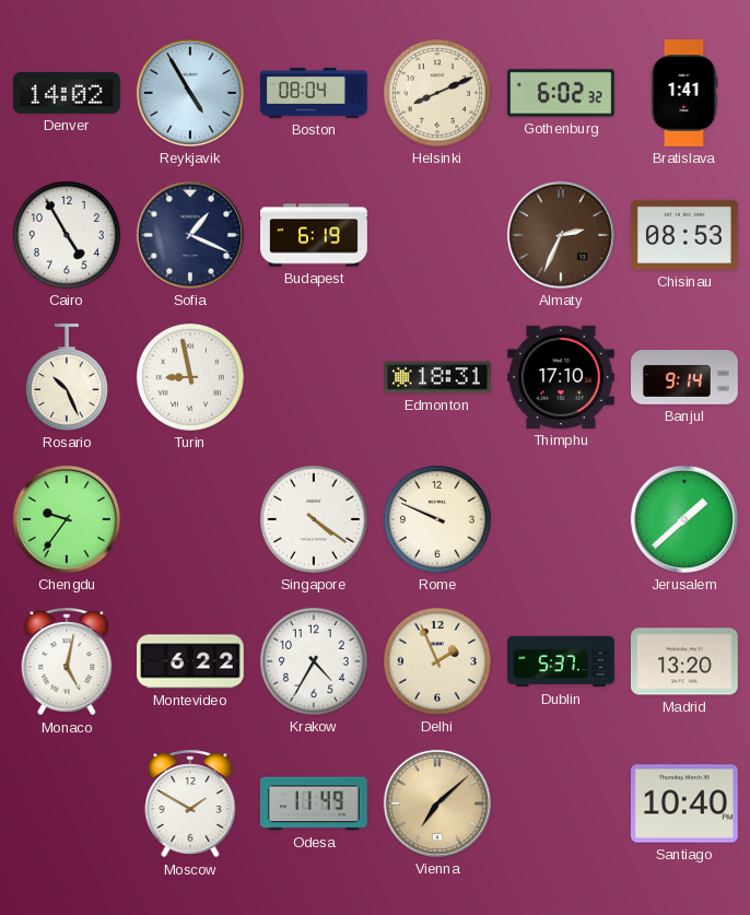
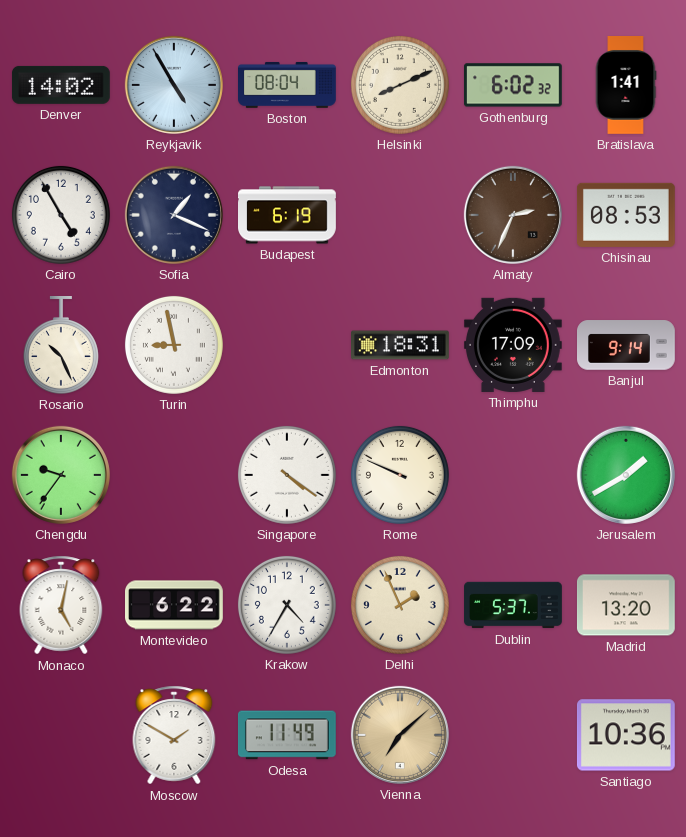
Thimphu: 17:10 -> 17:09
Jerusalem: 1:38 -> 1:40
Santiago: 10:40 -> 10:36
